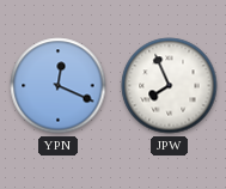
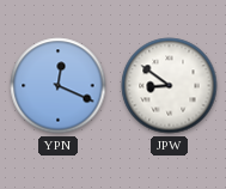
JPW: 7:56 -> 8:51
